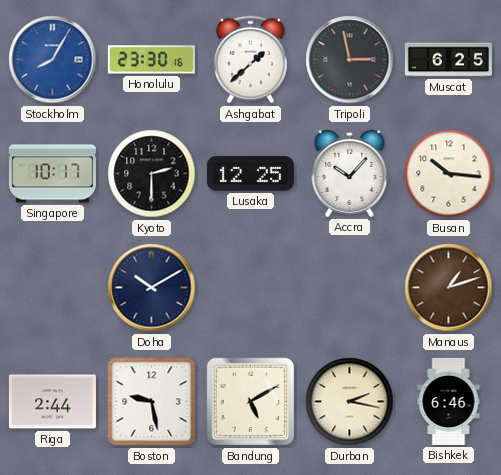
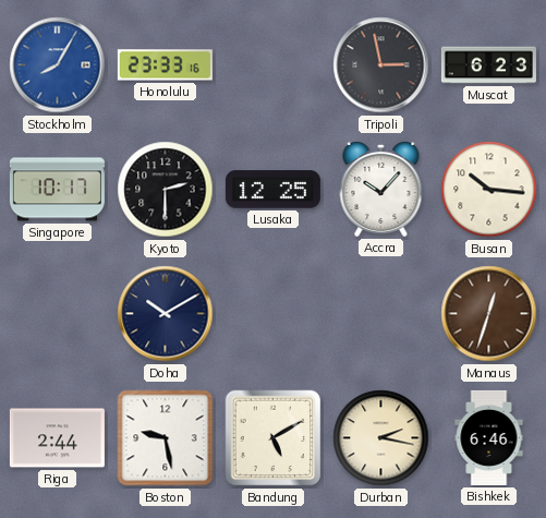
Honolulu: 23:30 -> 23:33
Ashgabat: 1:38 -> none
Muscat: 6:25 -> 6:23
Manaus: 1:12 -> 12:33
